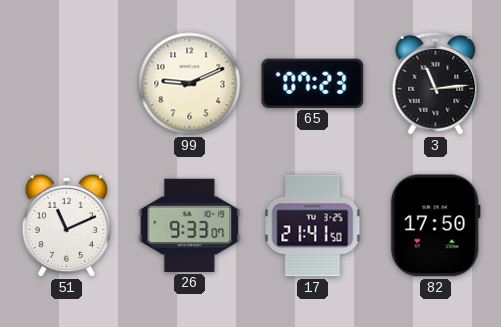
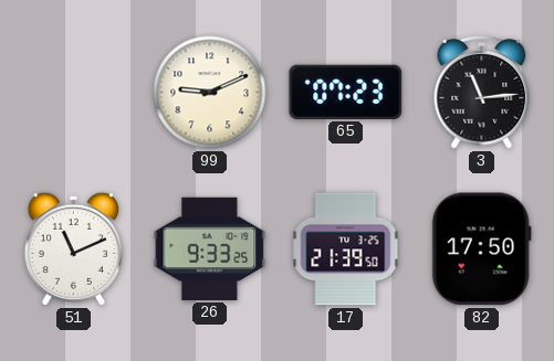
26: 9:33:07 -> 9:33:25
17: 21:41 -> 21:39
